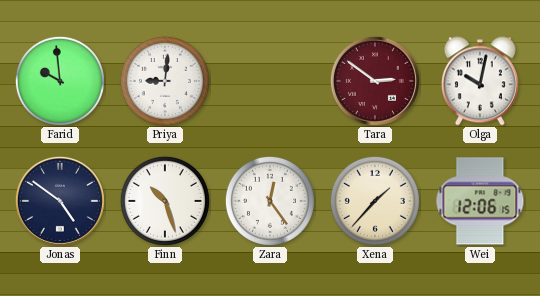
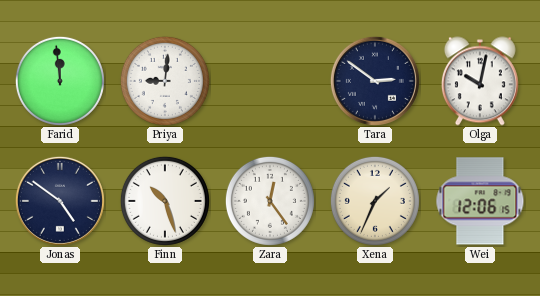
Farid: 9:59 -> 11:59
Tara dial: burgundy -> navy
Xena: 1:37 -> 1:34
